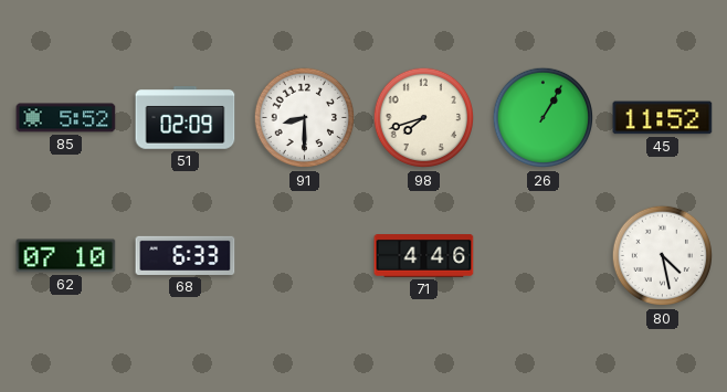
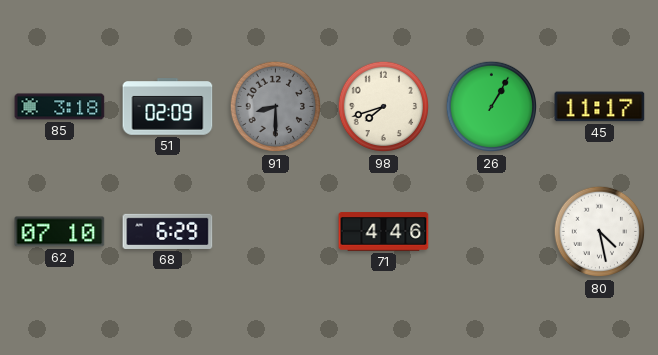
85: 5:52 -> 3:18
91 dial: white -> grey
45: 11:52 -> 11:17
68: 6:33 -> 6:29
